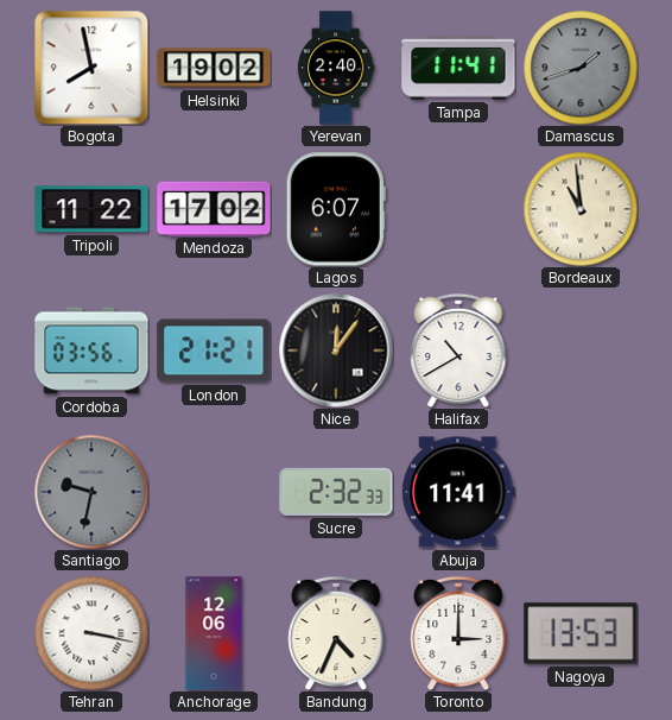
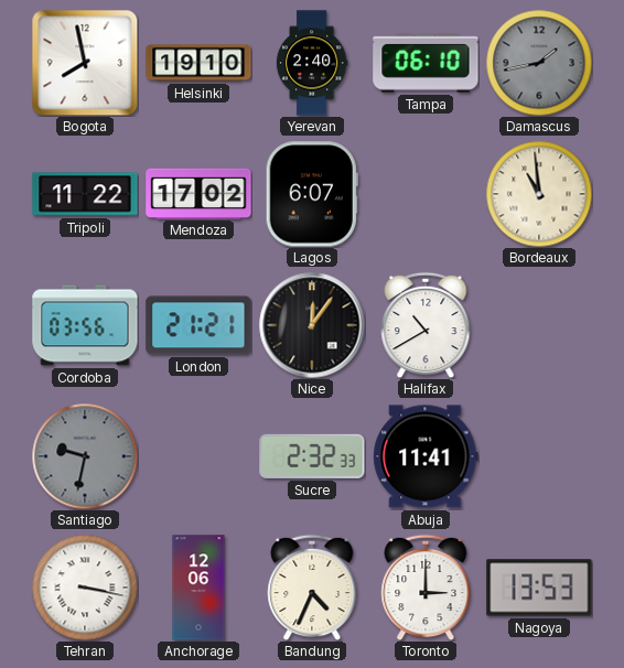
Helsinki: 19:02 -> 19:10
Tampa: 11:41 -> 06:10
Damascus: 1:42 -> 1:43
